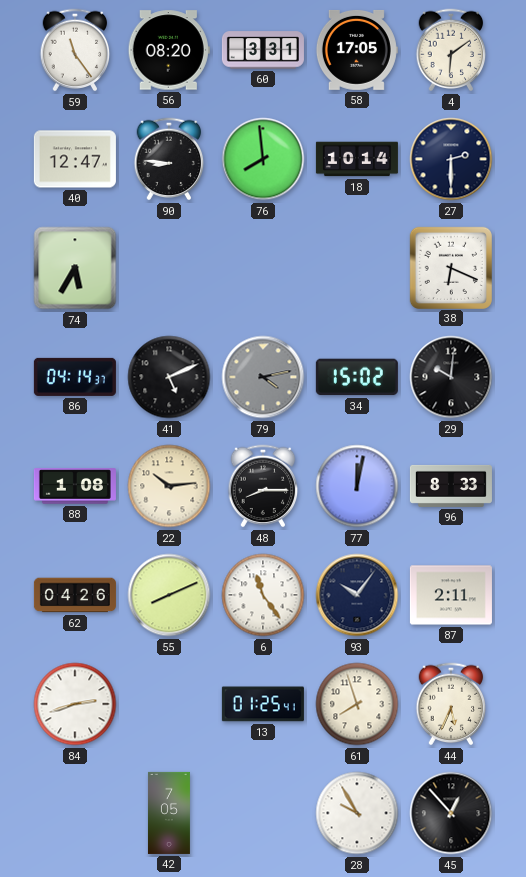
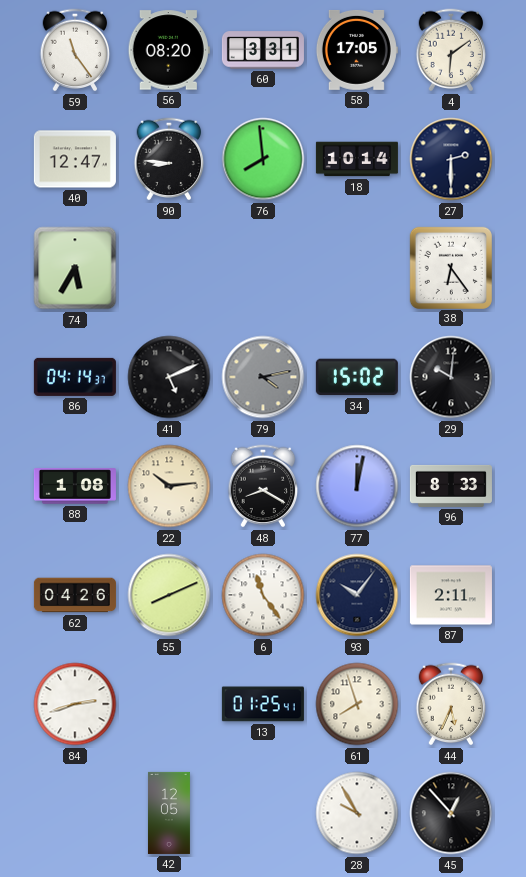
38: 6:19 -> 6:24
48: 8:15 -> 8:20
42: 7:05 -> 12:05
